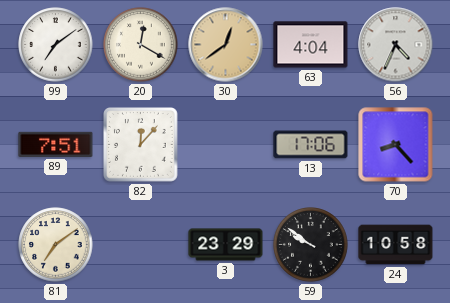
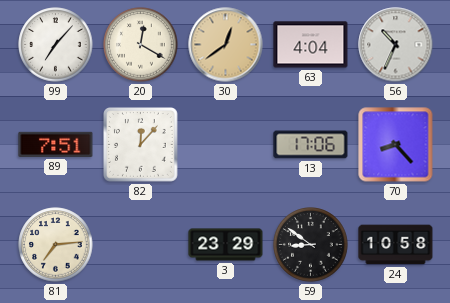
99: 7:09 -> 7:07
56: 4:34 -> 10:34
81: 7:09 -> 7:14
59: 9:51 -> 8:51
